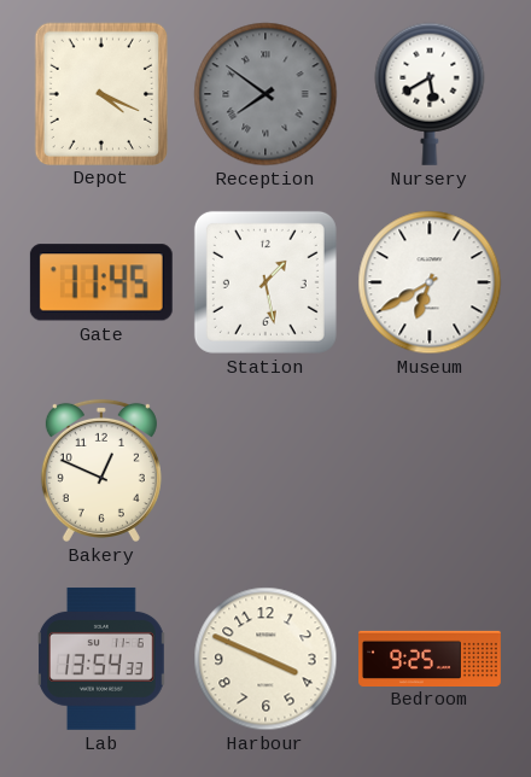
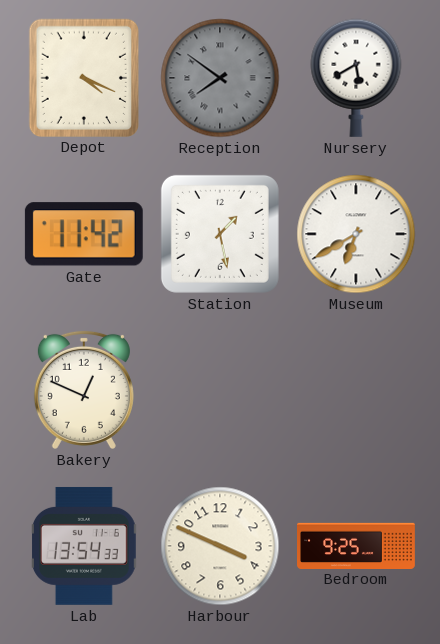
Gate: 11:45 -> 11:42
